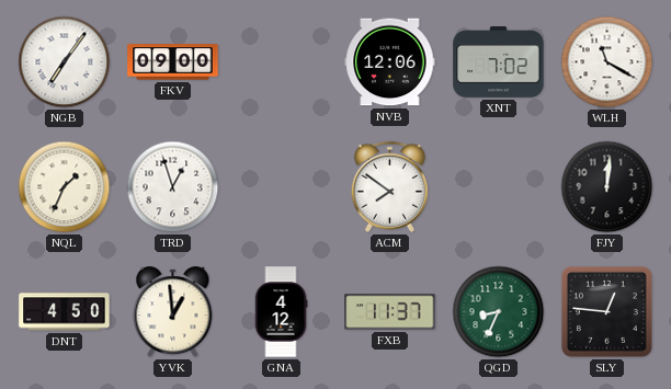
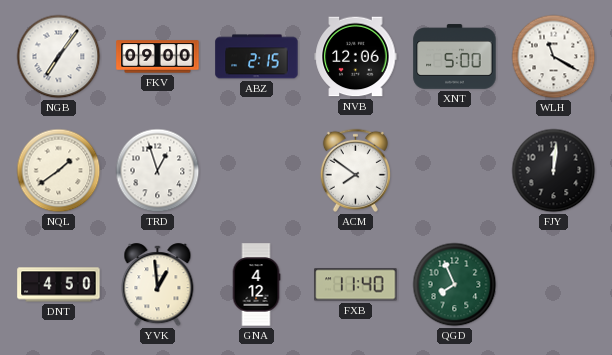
ABZ: none -> 2:15
XNT: 7:02 -> 5:00
NQL: 1:34 -> 1:39
FXB: 11:37 -> 11:40
QGD: 8:34 -> 7:56
SLY: 12:46 -> none
